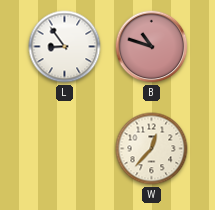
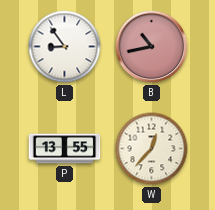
B: 10:48 -> 10:43
P: none -> 13:55
